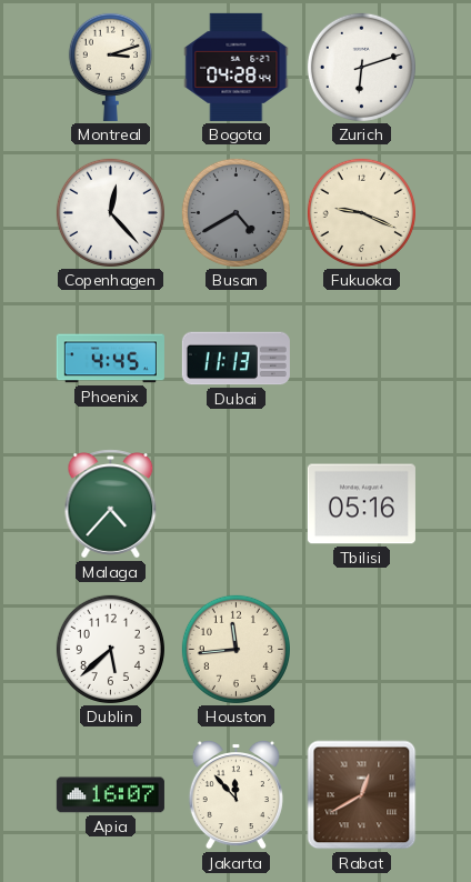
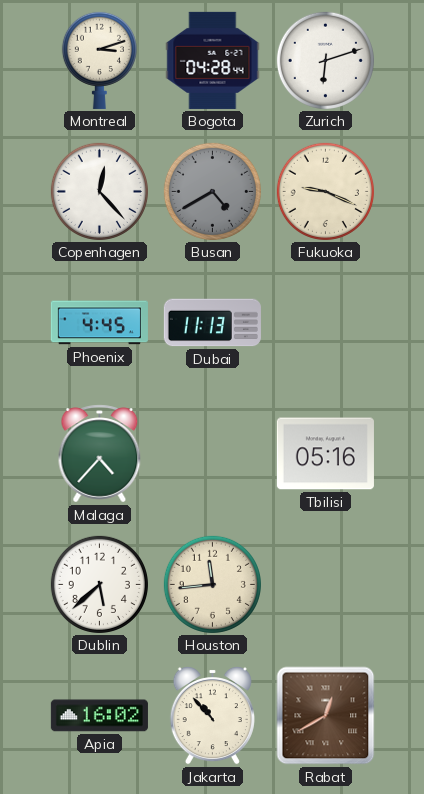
Apia: 16:07 -> 16:02
Jakarta: 11:53 -> 10:53
